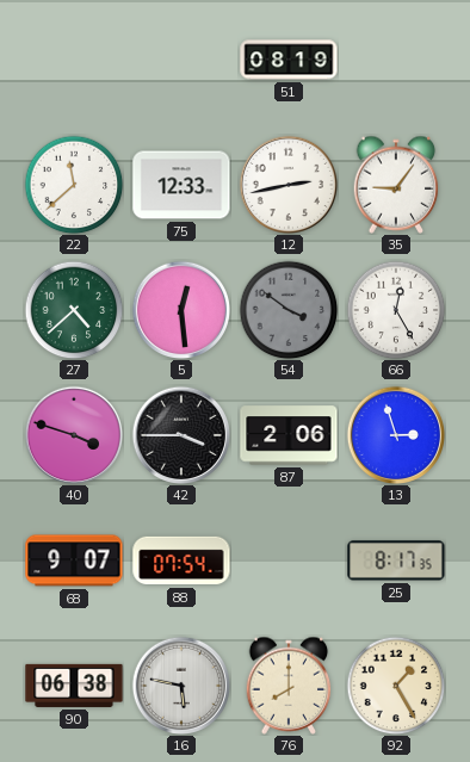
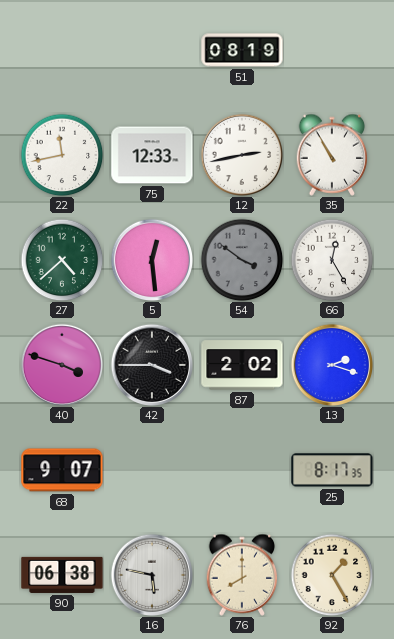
22: 11:38 -> 11:43
35: 9:06 -> 10:55
87: 2:06 -> 2:02
13: 2:57 -> 2:18
88: 07:54 -> none
